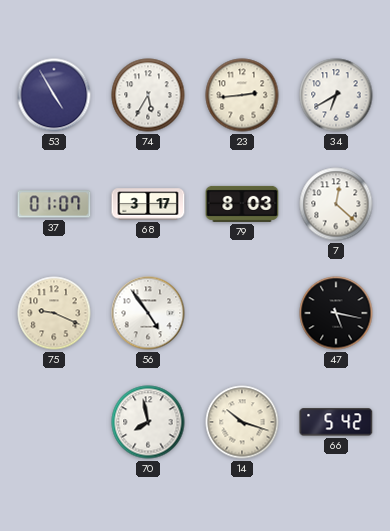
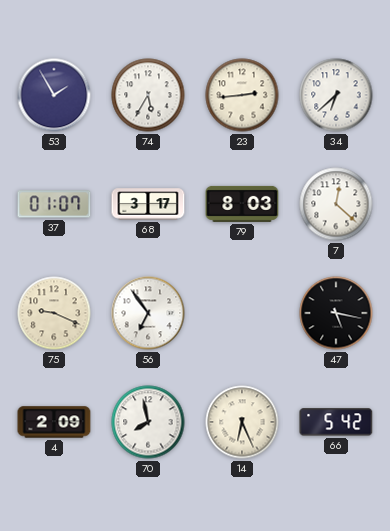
53: 4:55 -> 1:55
34: 6:40 -> 6:38
56: 4:54 -> 6:54
4: none -> 2:09
14: 10:18 -> 6:26
